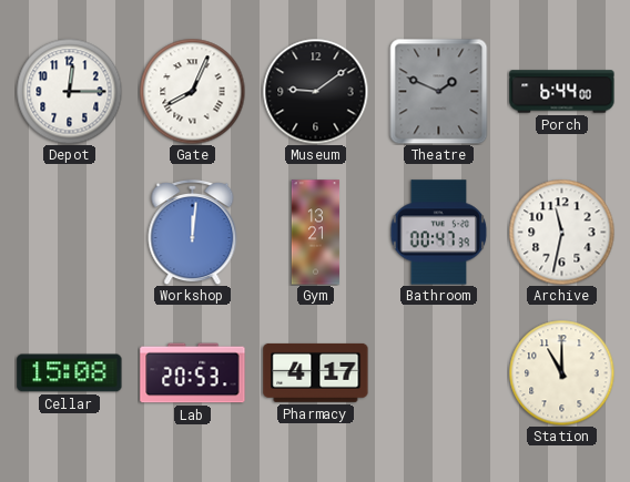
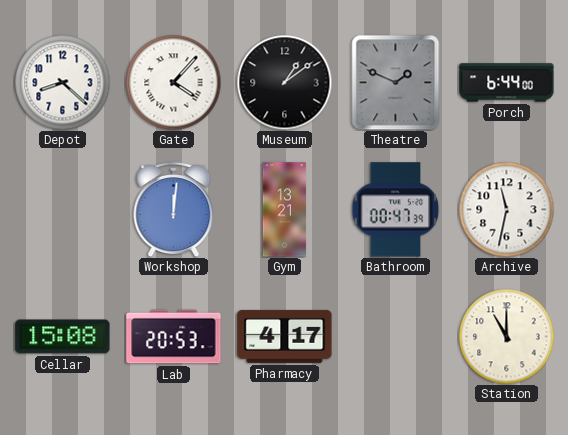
Depot: 12:15 -> 8:22
Gate: 8:04 -> 4:07
Museum: 9:09 -> 1:09
